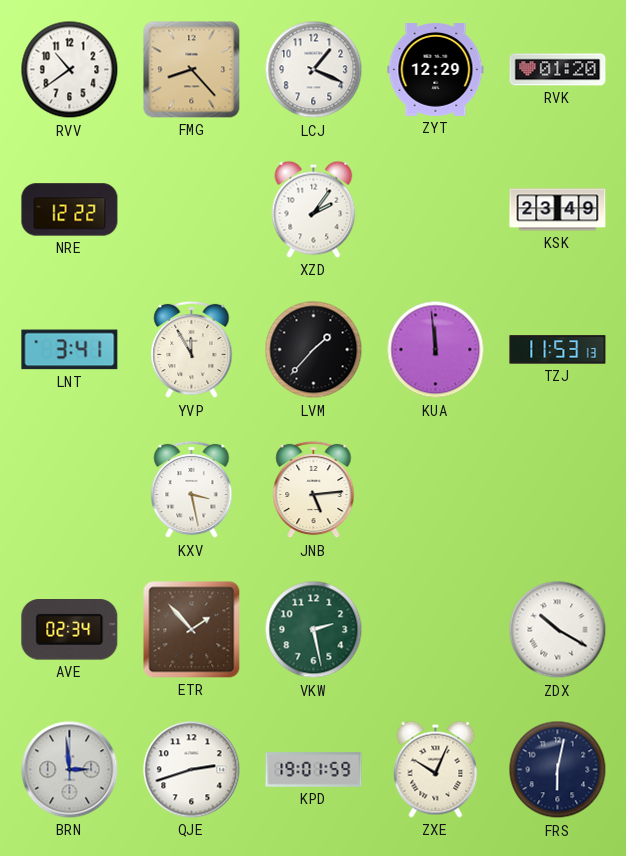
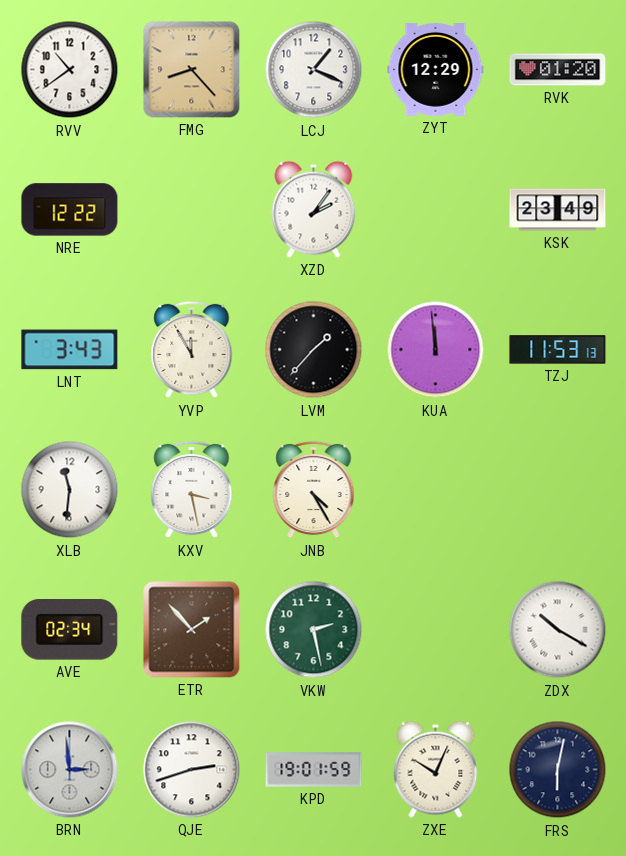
LNT: 3:41 -> 3:43
XLB: none -> 11:31
JNB: 5:14 -> 4:25
